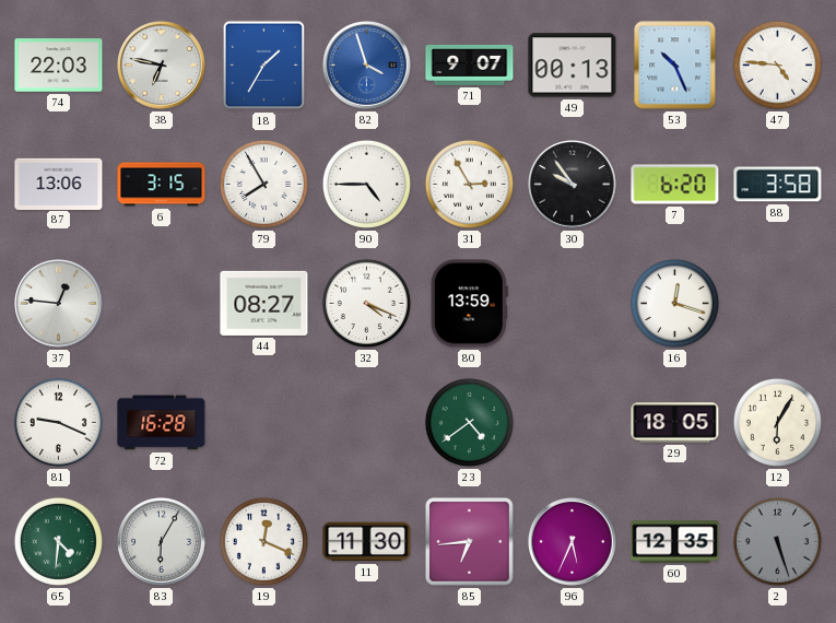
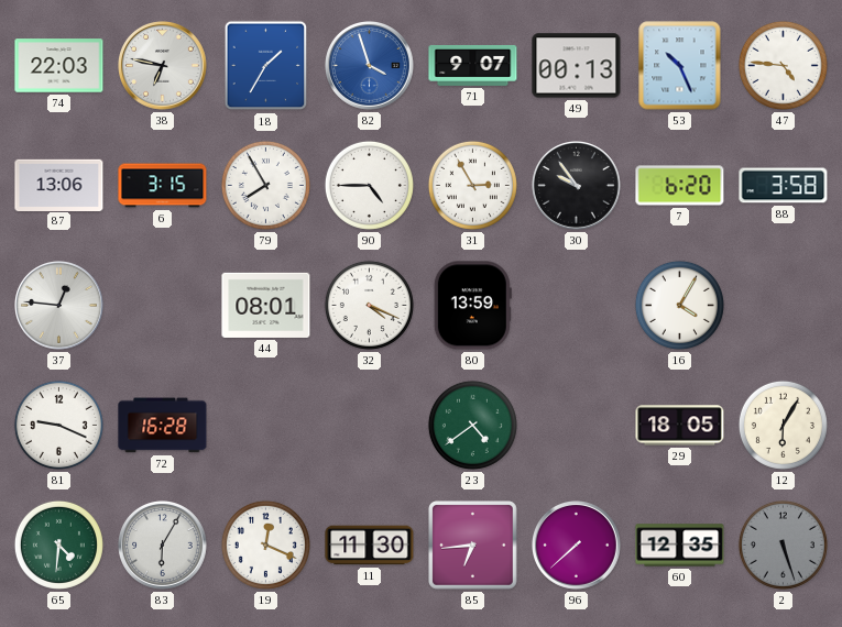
44: 08:27 -> 08:01
16: 12:18 -> 4:05
96: 5:34 -> 7:38
